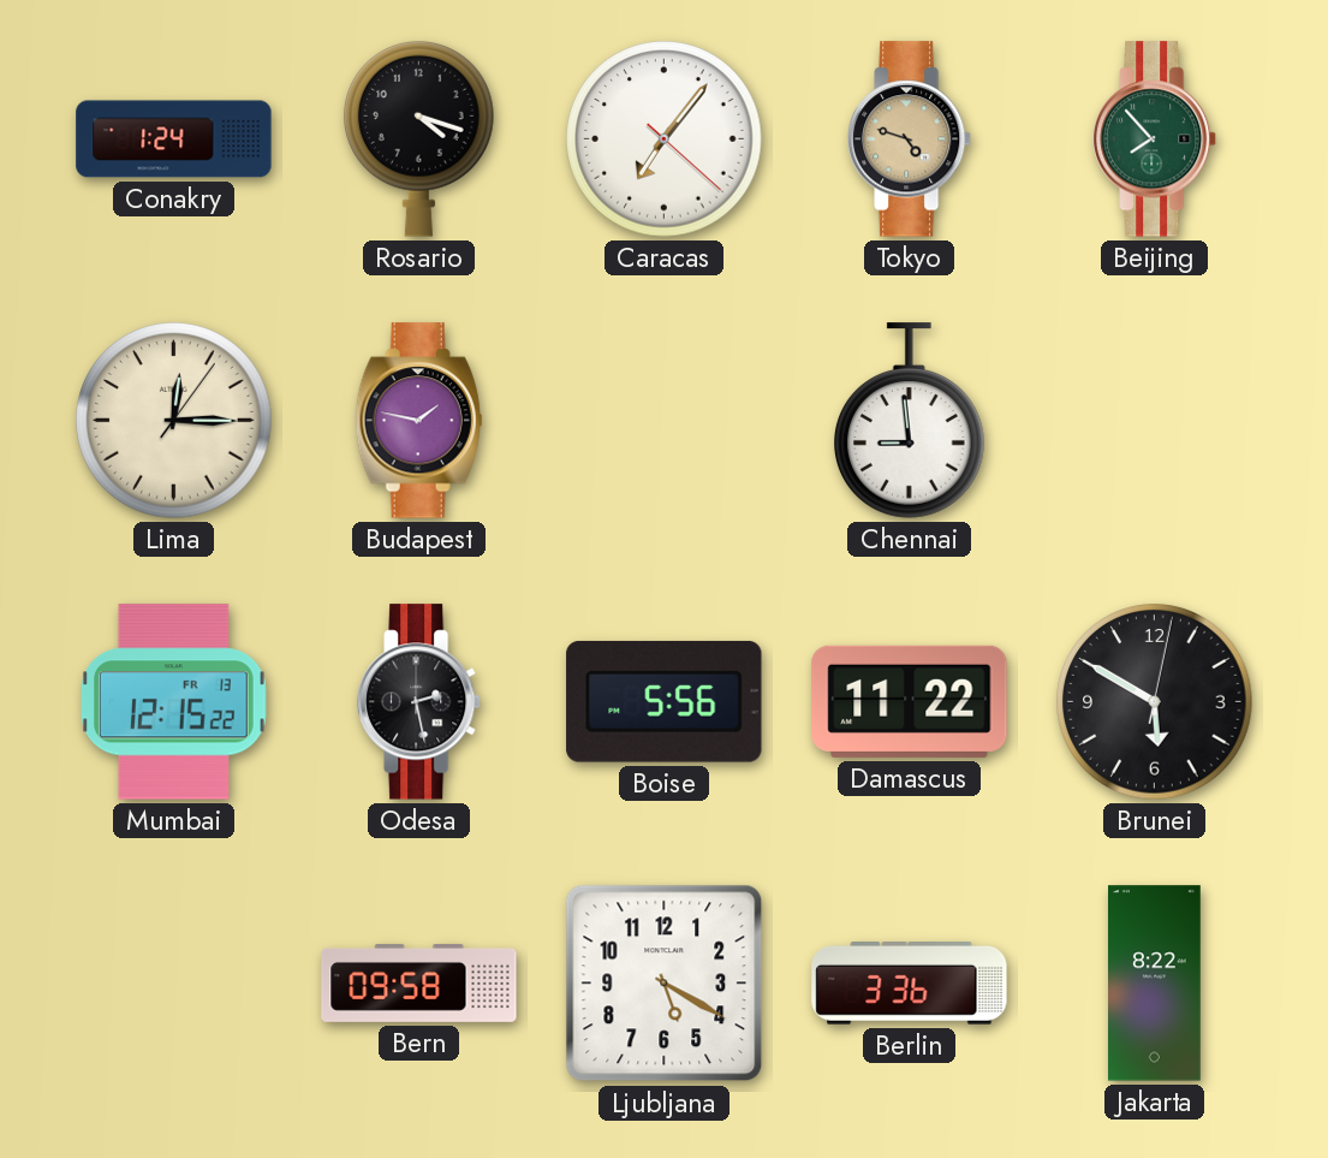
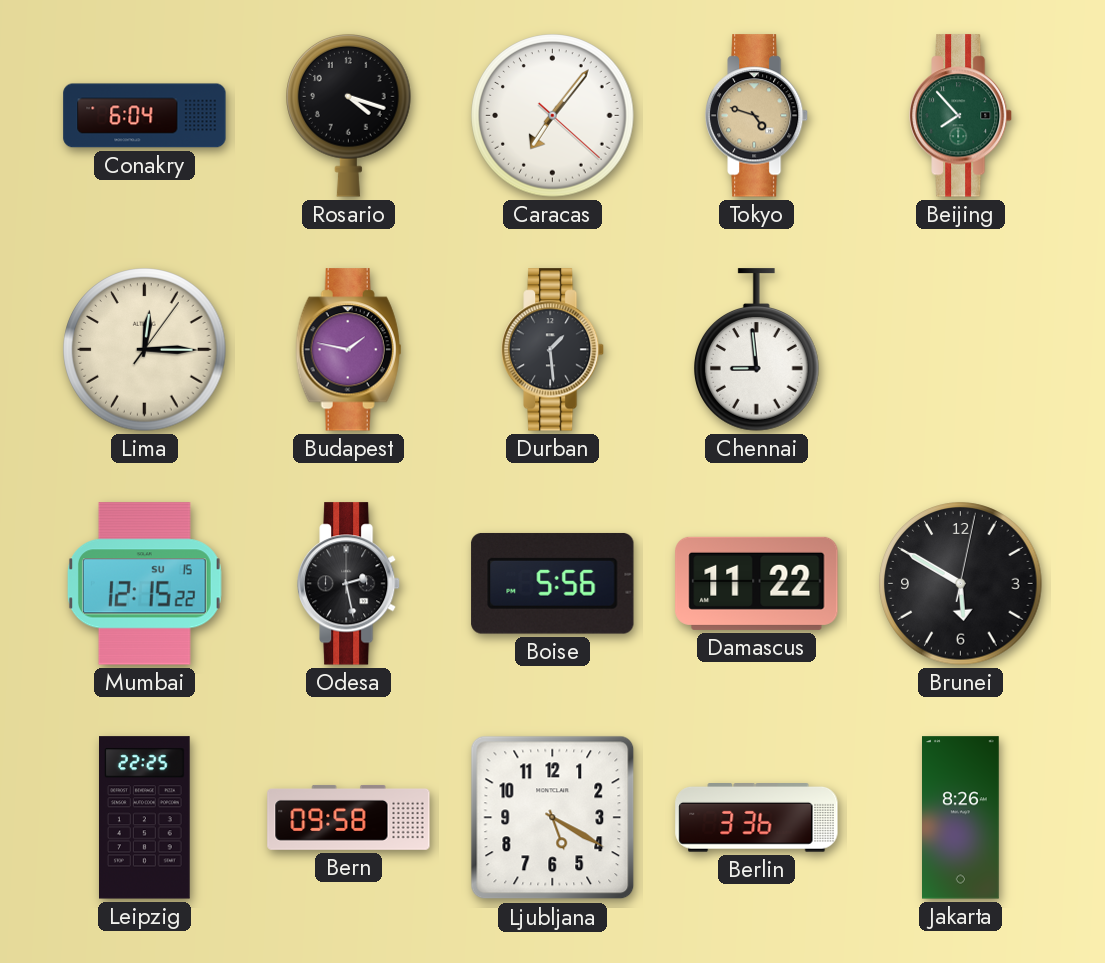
Conakry: 1:24 -> 6:04
Durban: none -> 1:29
Mumbai date: FR 13 -> SU 15
Leipzig: none -> 22:25
Jakarta: 8:22 -> 8:26
